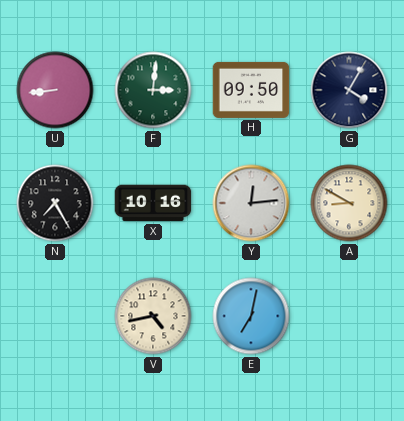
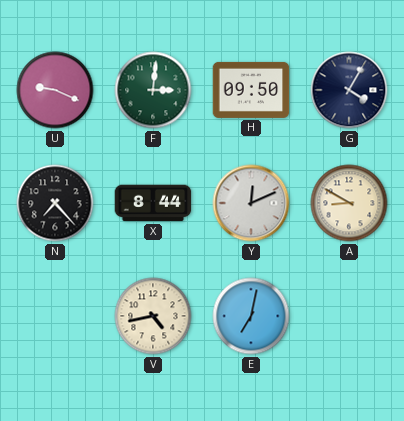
U: 8:44 -> 9:19
N: 7:25 -> 7:23
X: 10:16 -> 8:44
Y: 12:14 -> 12:11
